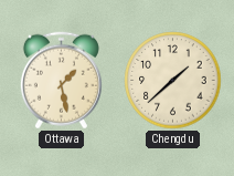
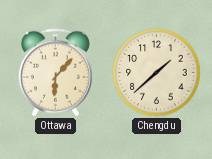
Ottawa: 1:28 -> 6:07
